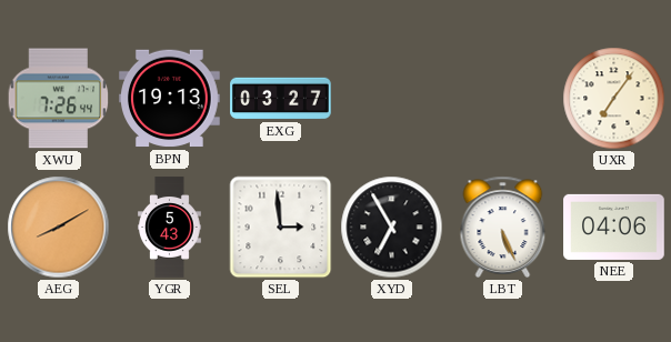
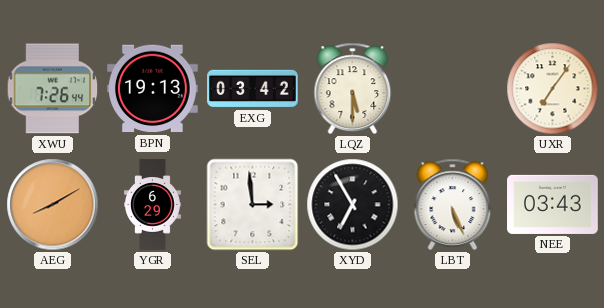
EXG: 03:27 -> 03:42
LQZ: none -> 5:30
YGR: 5:43 -> 6:29
NEE: 04:06 -> 03:43
